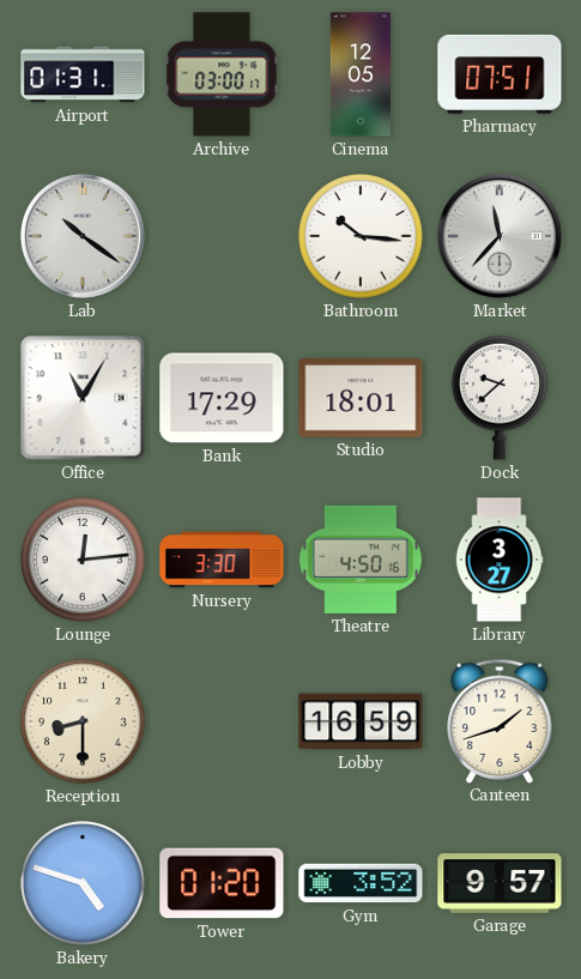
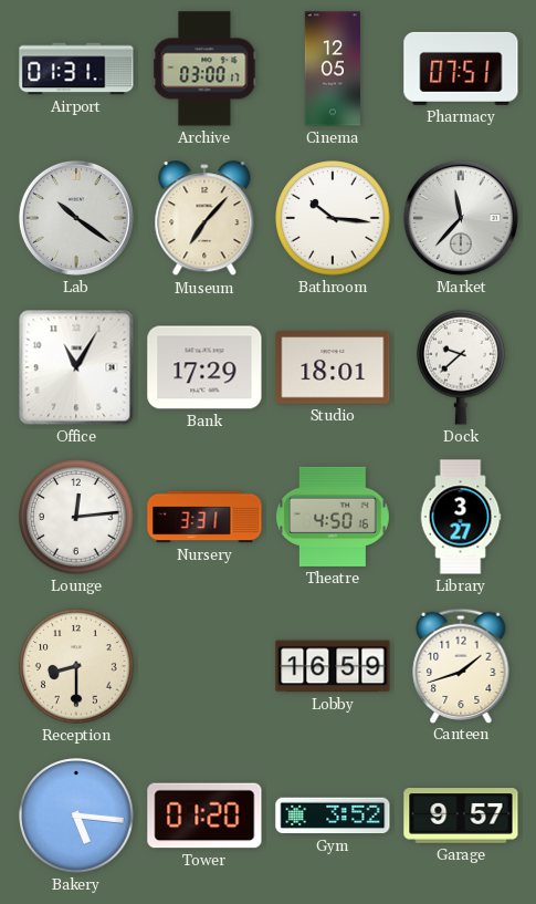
Museum: none -> 7:07
Nursery: 3:30 -> 3:31
Bakery: 4:48 -> 5:16
